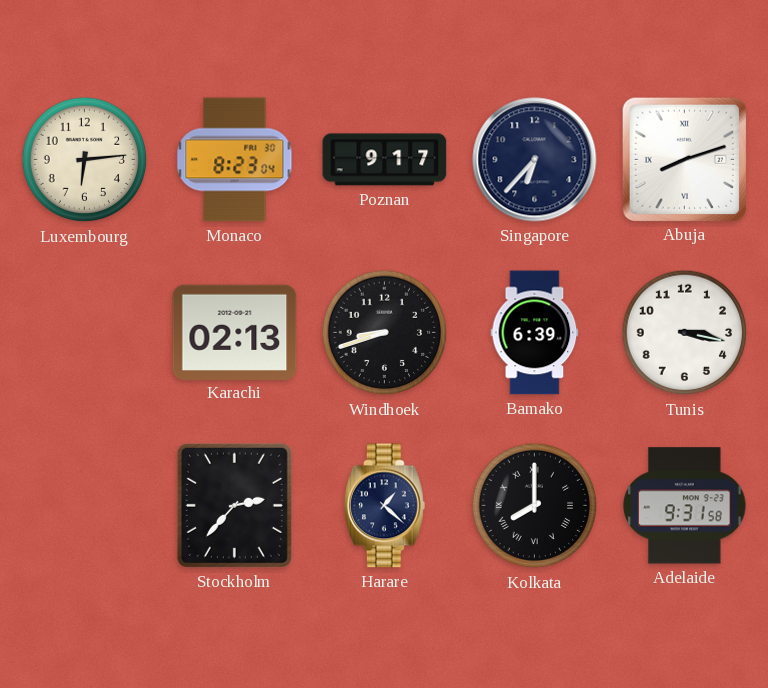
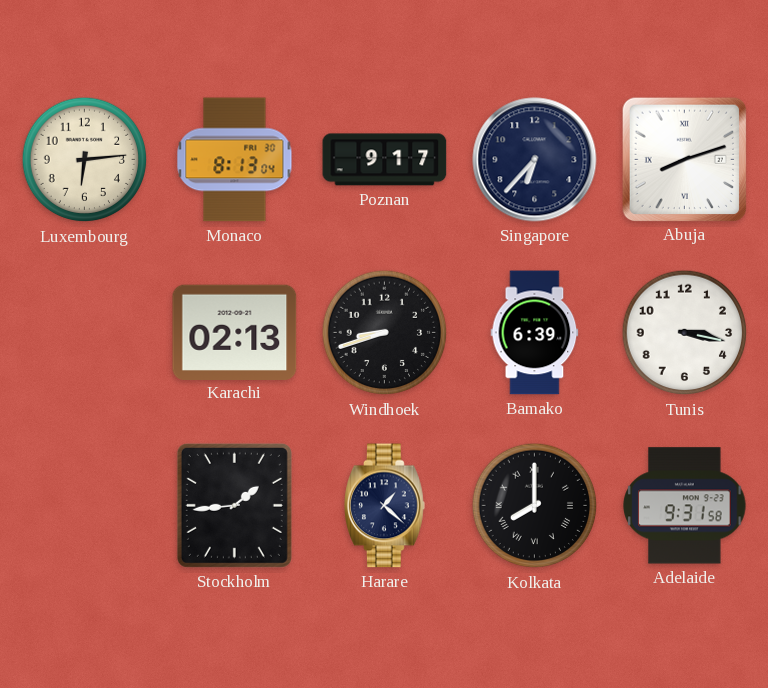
Monaco: 8:23 -> 8:13
Stockholm: 2:37 -> 1:44
